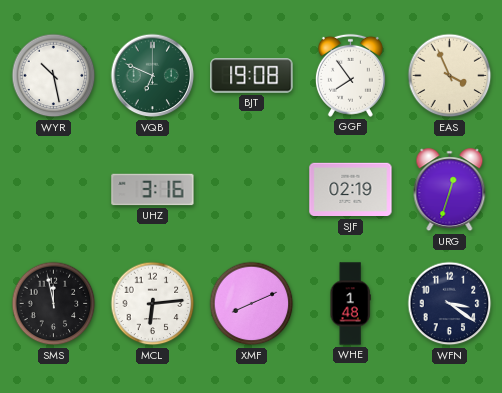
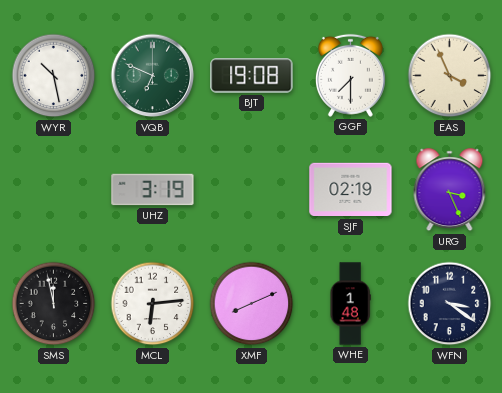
GGF: 7:54 -> 7:30
UHZ: 3:16 -> 3:19
URG: 12:33 -> 3:26
